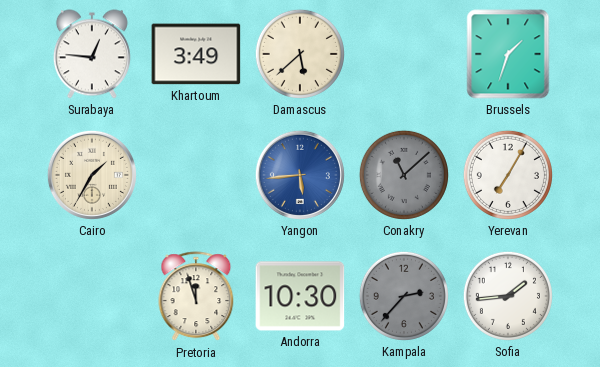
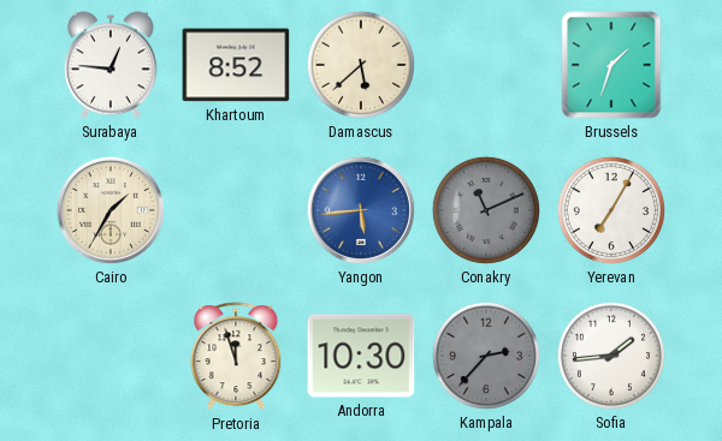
Khartoum: 3:49 -> 8:52
Conakry: 11:08 -> 11:11
